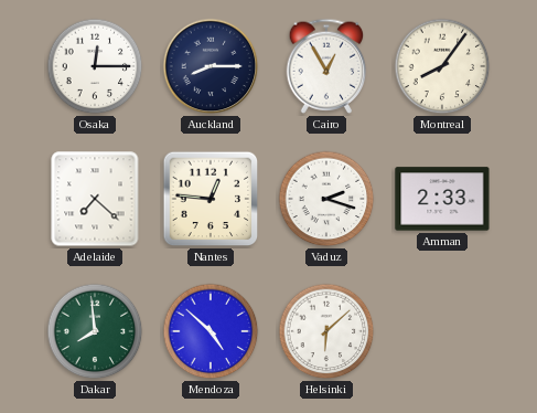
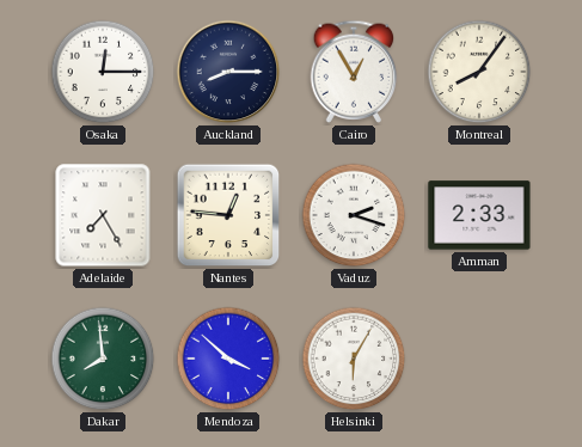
Adelaide: 7:22 -> 7:25
Mendoza: 4:52 -> 3:52
Helsinki: 6:08 -> 6:05
